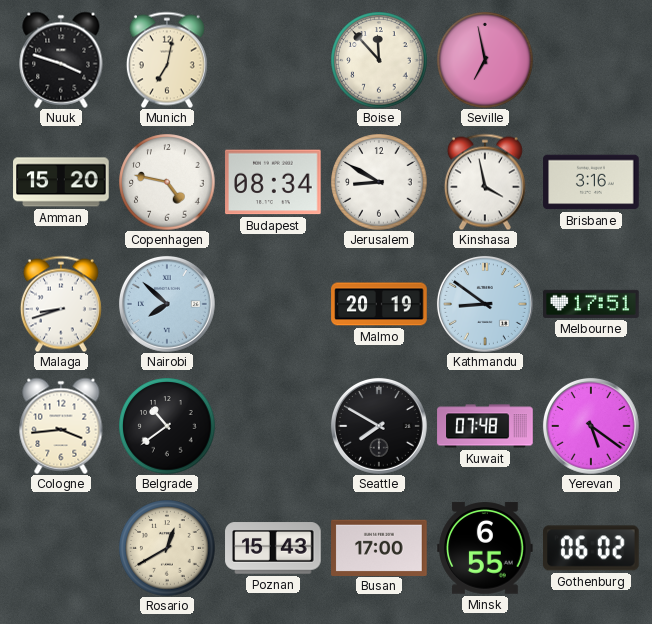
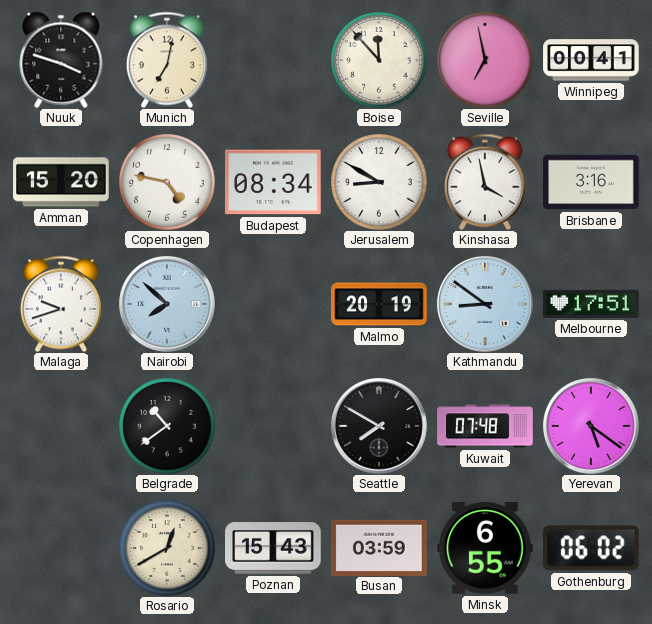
Winnipeg: none -> 00:41
Malaga: 8:42 -> 9:42
Cologne: 3:44 -> none
Busan: 17:00 -> 03:59
